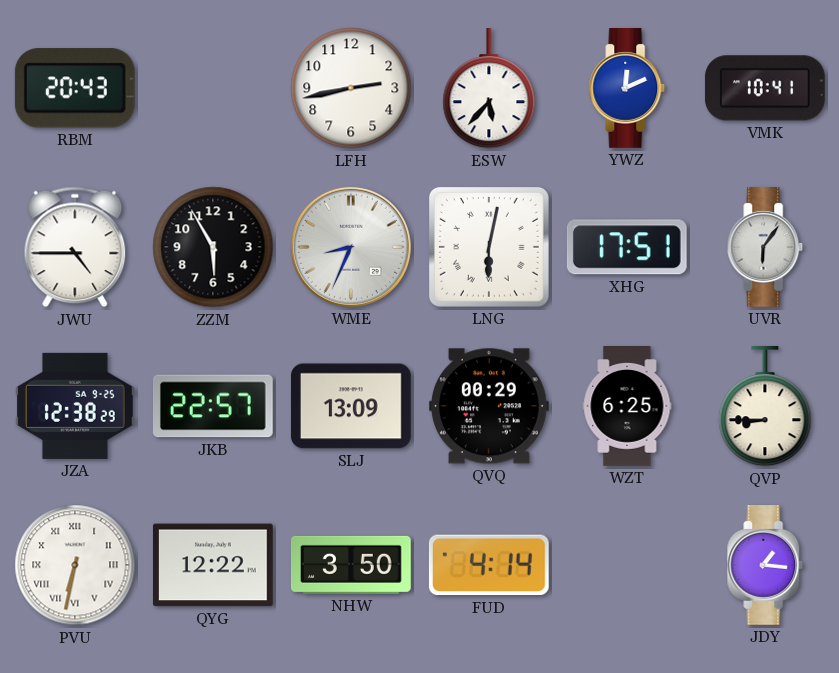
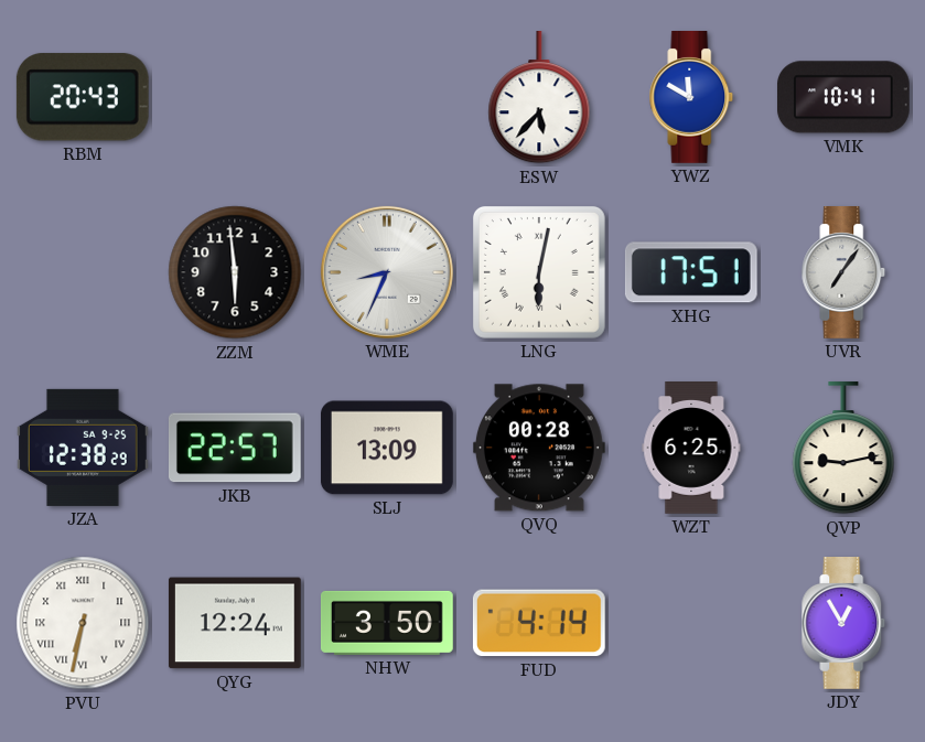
LFH: 2:43 -> none
YWZ: 12:11 -> 11:50
JWU: 4:45 -> none
ZZM: 5:55 -> 5:59
UVR: 6:06 -> 7:06
QVQ: 00:29 -> 00:28
QVP: 8:45 -> 9:13
QYG: 12:22 -> 12:24
JDY: 1:16 -> 12:55
